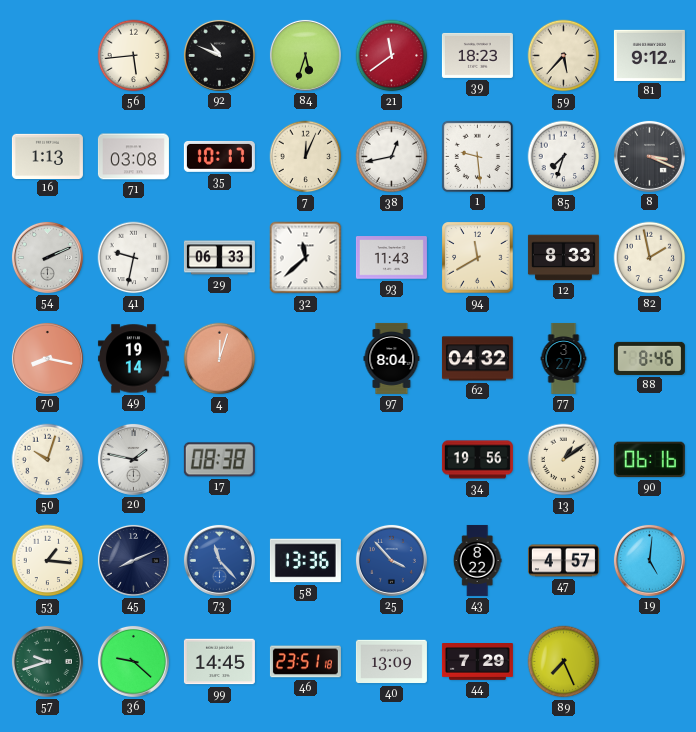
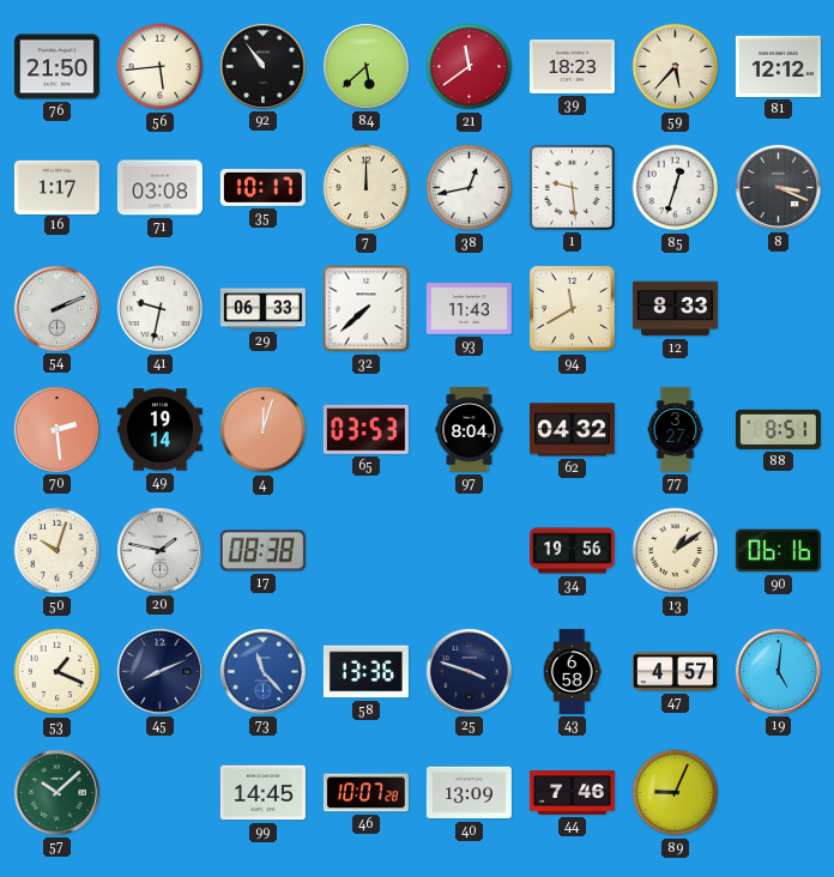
76: none -> 21:50
92: 10:49 -> 10:54
84: 5:33 -> 5:38
81: 9:12 -> 12:12
16: 1:13 -> 1:17
7: 12:04 -> 12:00
85: 7:33 -> 12:33
32: 11:38 -> 7:38
82: 1:58 -> none
70: 8:17 -> 2:29
65: none -> 03:53
88: 8:46 -> 8:51
53: 1:16 -> 1:19
25: 3:53 -> 3:48
25 dial: blue -> navy
43: 8:22 -> 6:58
57: 9:42 -> 10:08
36: 9:22 -> none
46: 23:51 -> 10:07
44: 7:29 -> 7:46
89: 7:26 -> 9:04
